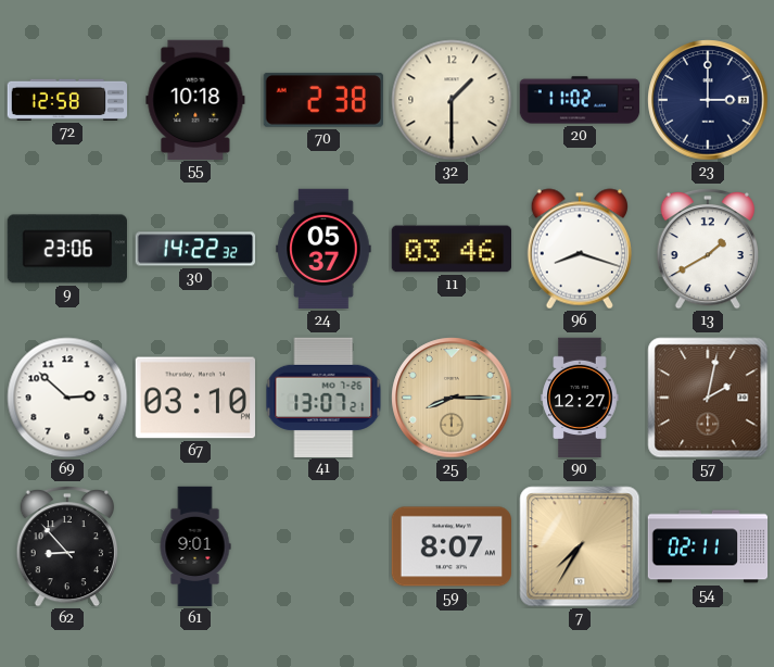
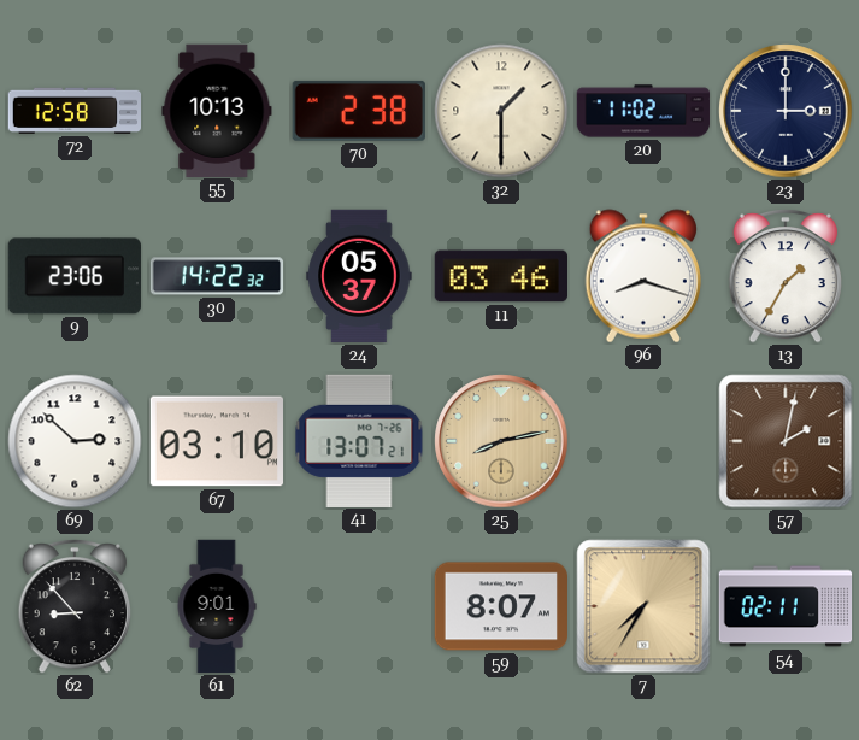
55: 10:18 -> 10:13
13: 1:40 -> 1:35
25: 8:15 -> 8:13
90: 12:27 -> none
